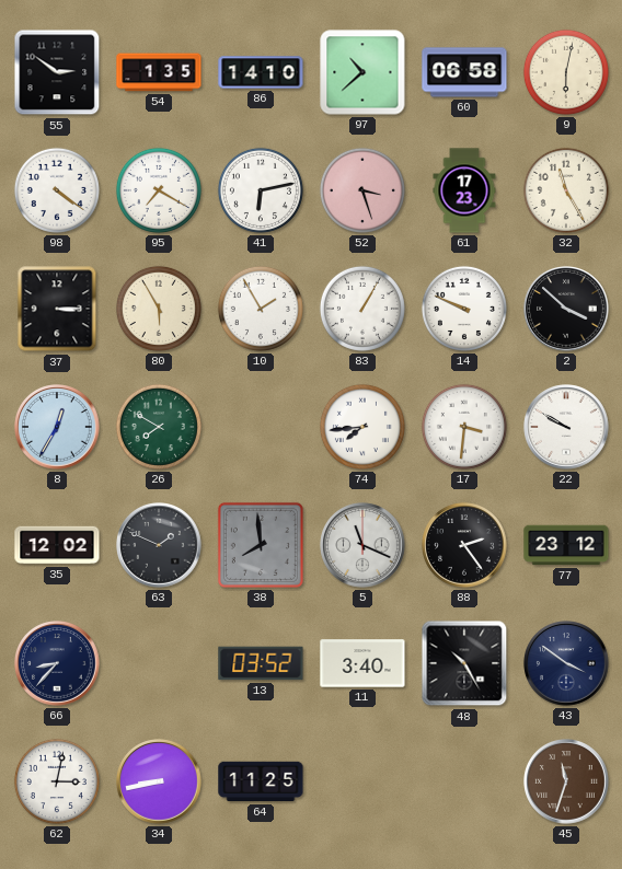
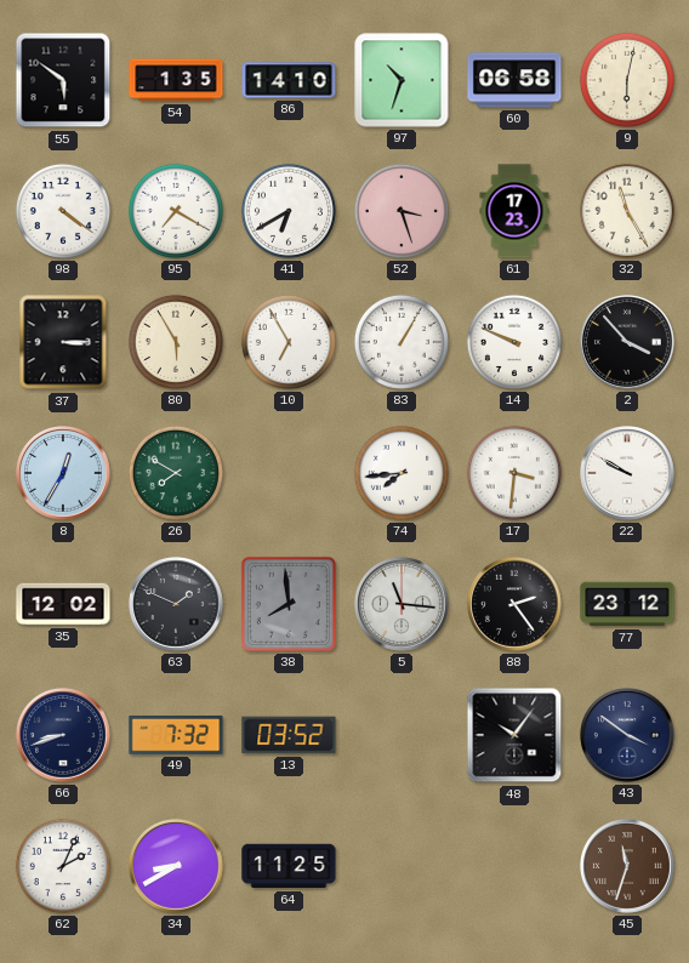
55: 2:51 -> 5:51
97: 10:38 -> 10:33
41: 6:13 -> 6:40
10: 1:55 -> 6:55
2: 3:52 -> 3:53
5: 11:19 -> 11:16
66: 8:37 -> 8:42
49: none -> 7:32
11: 3:40 -> none
48: 10:25 -> 10:06
62: 3:02 -> 2:04
34: 8:43 -> 8:40
